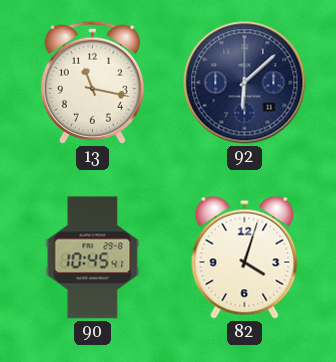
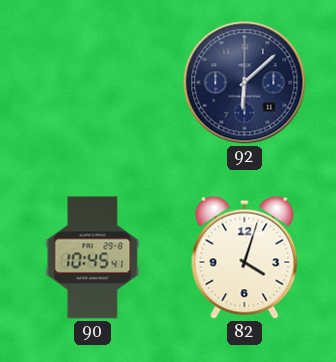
13: 11:17 -> none
